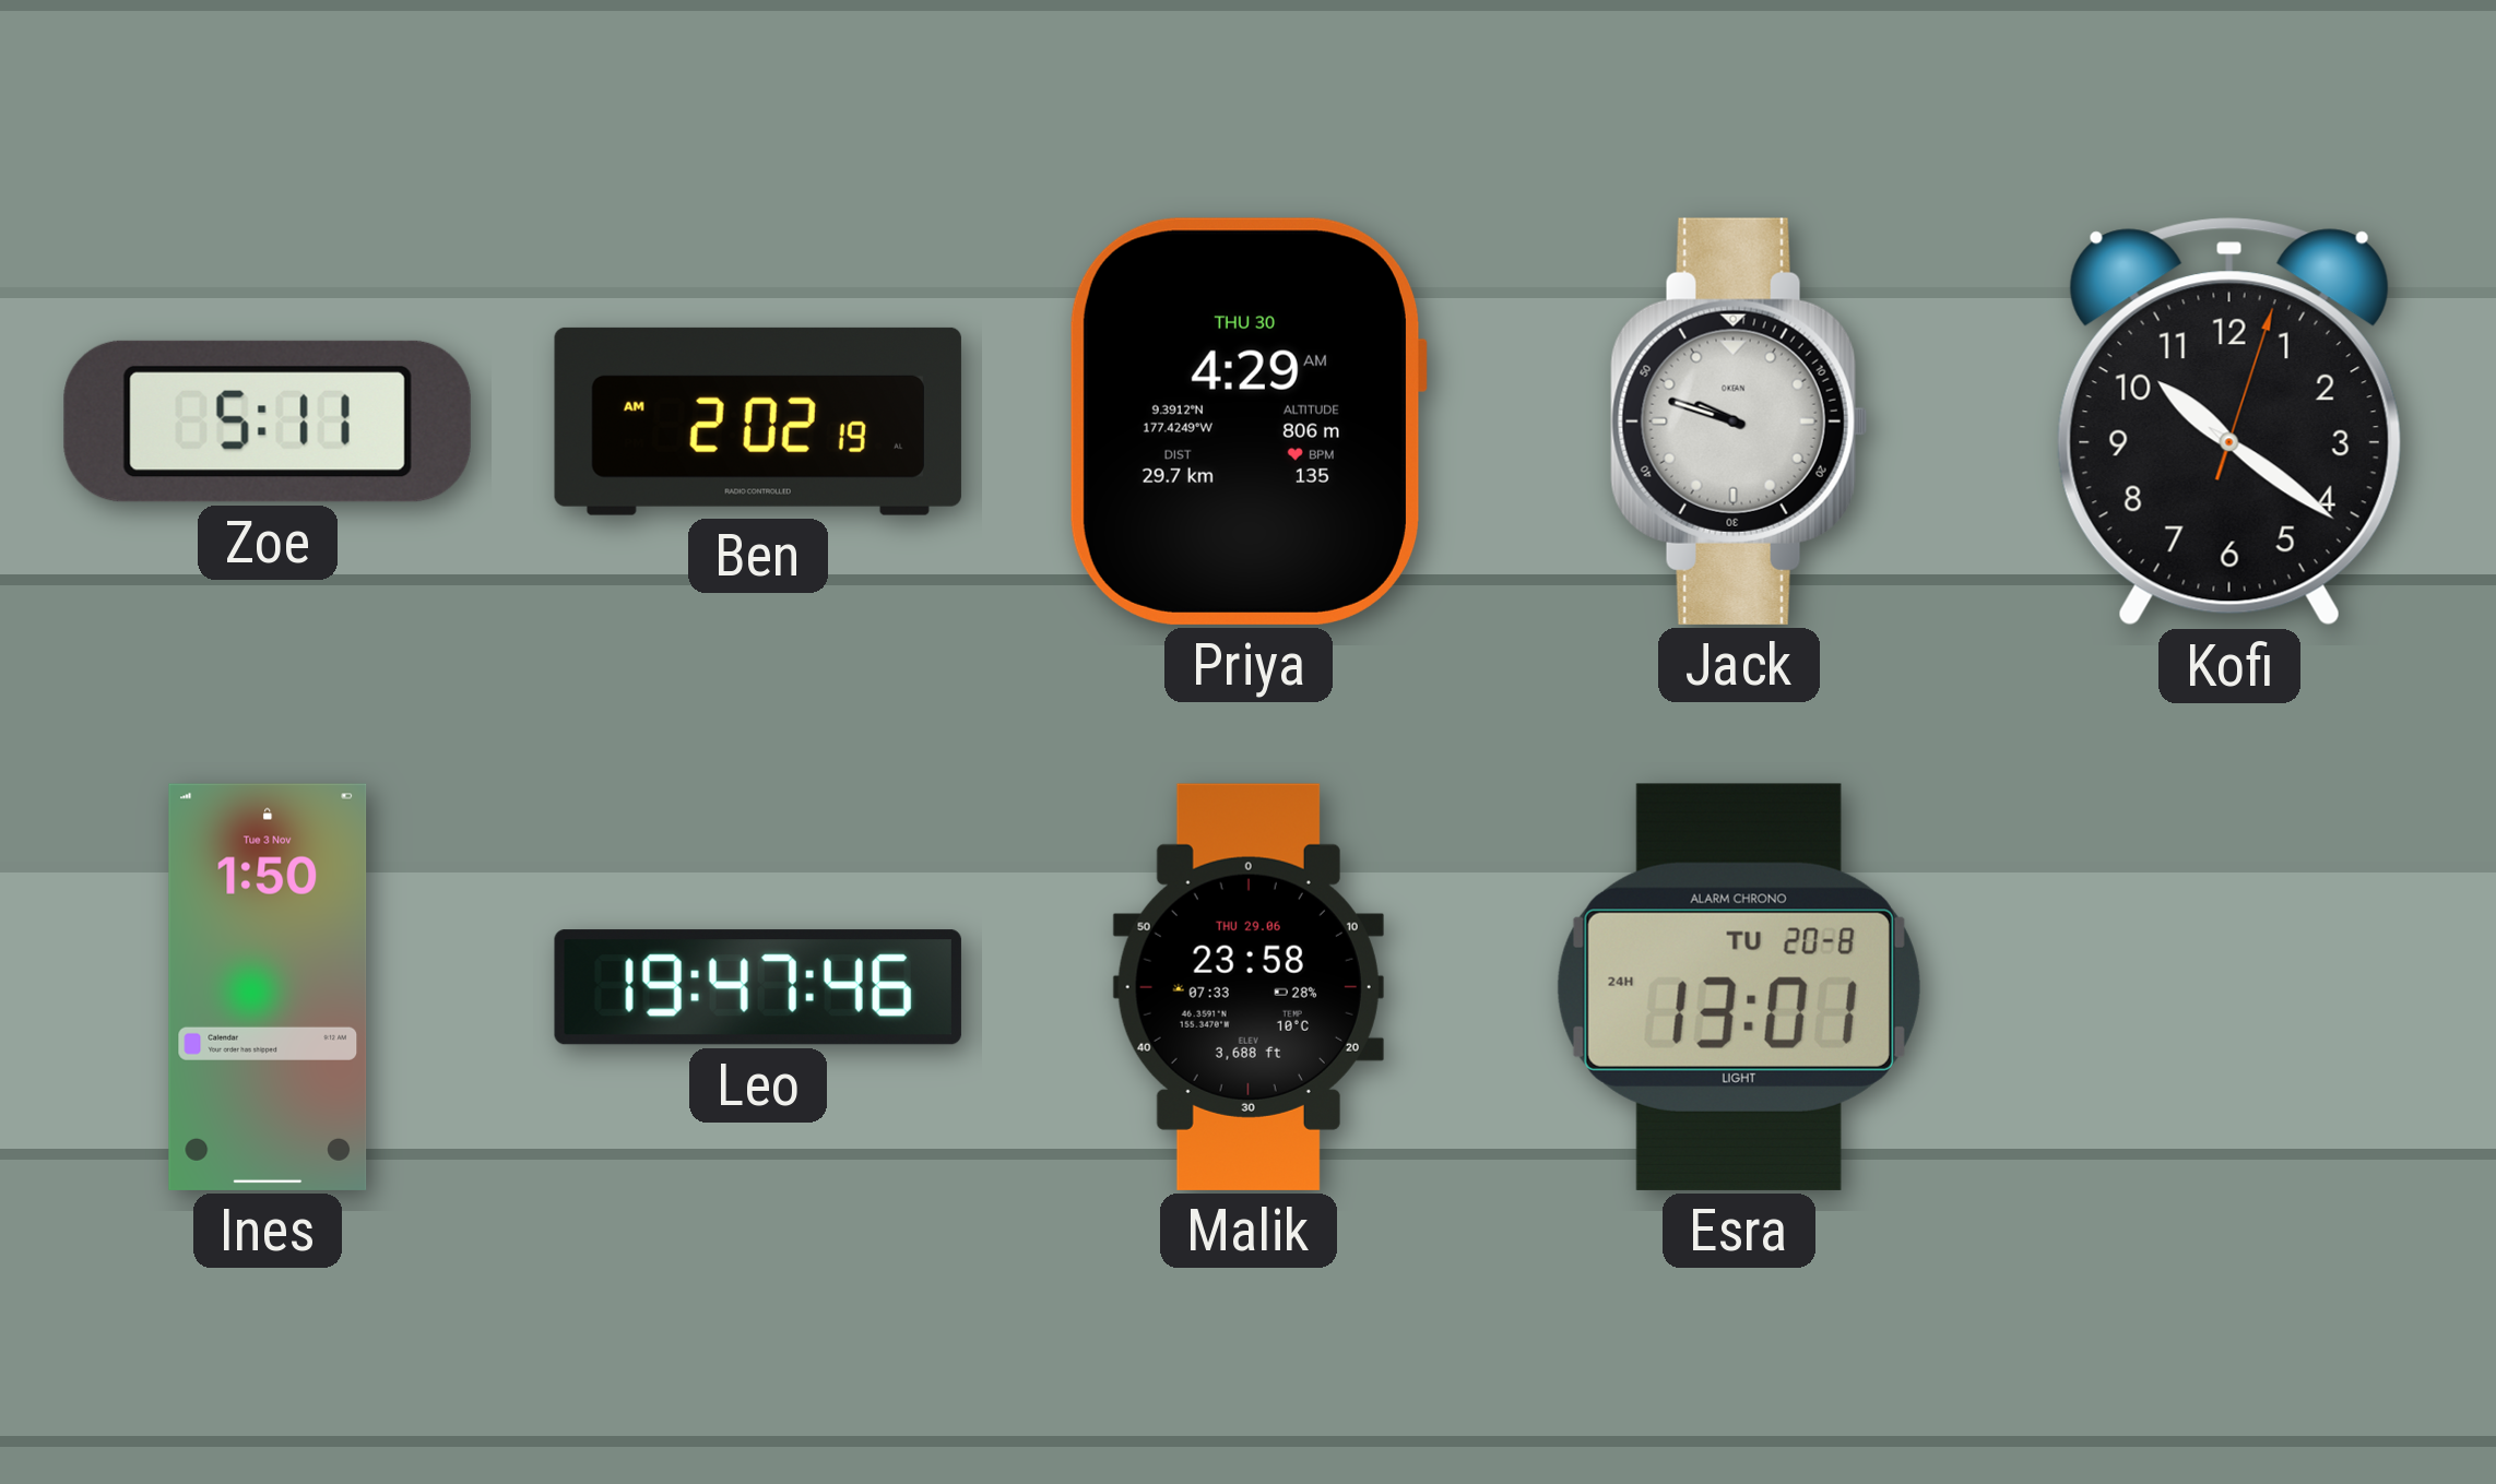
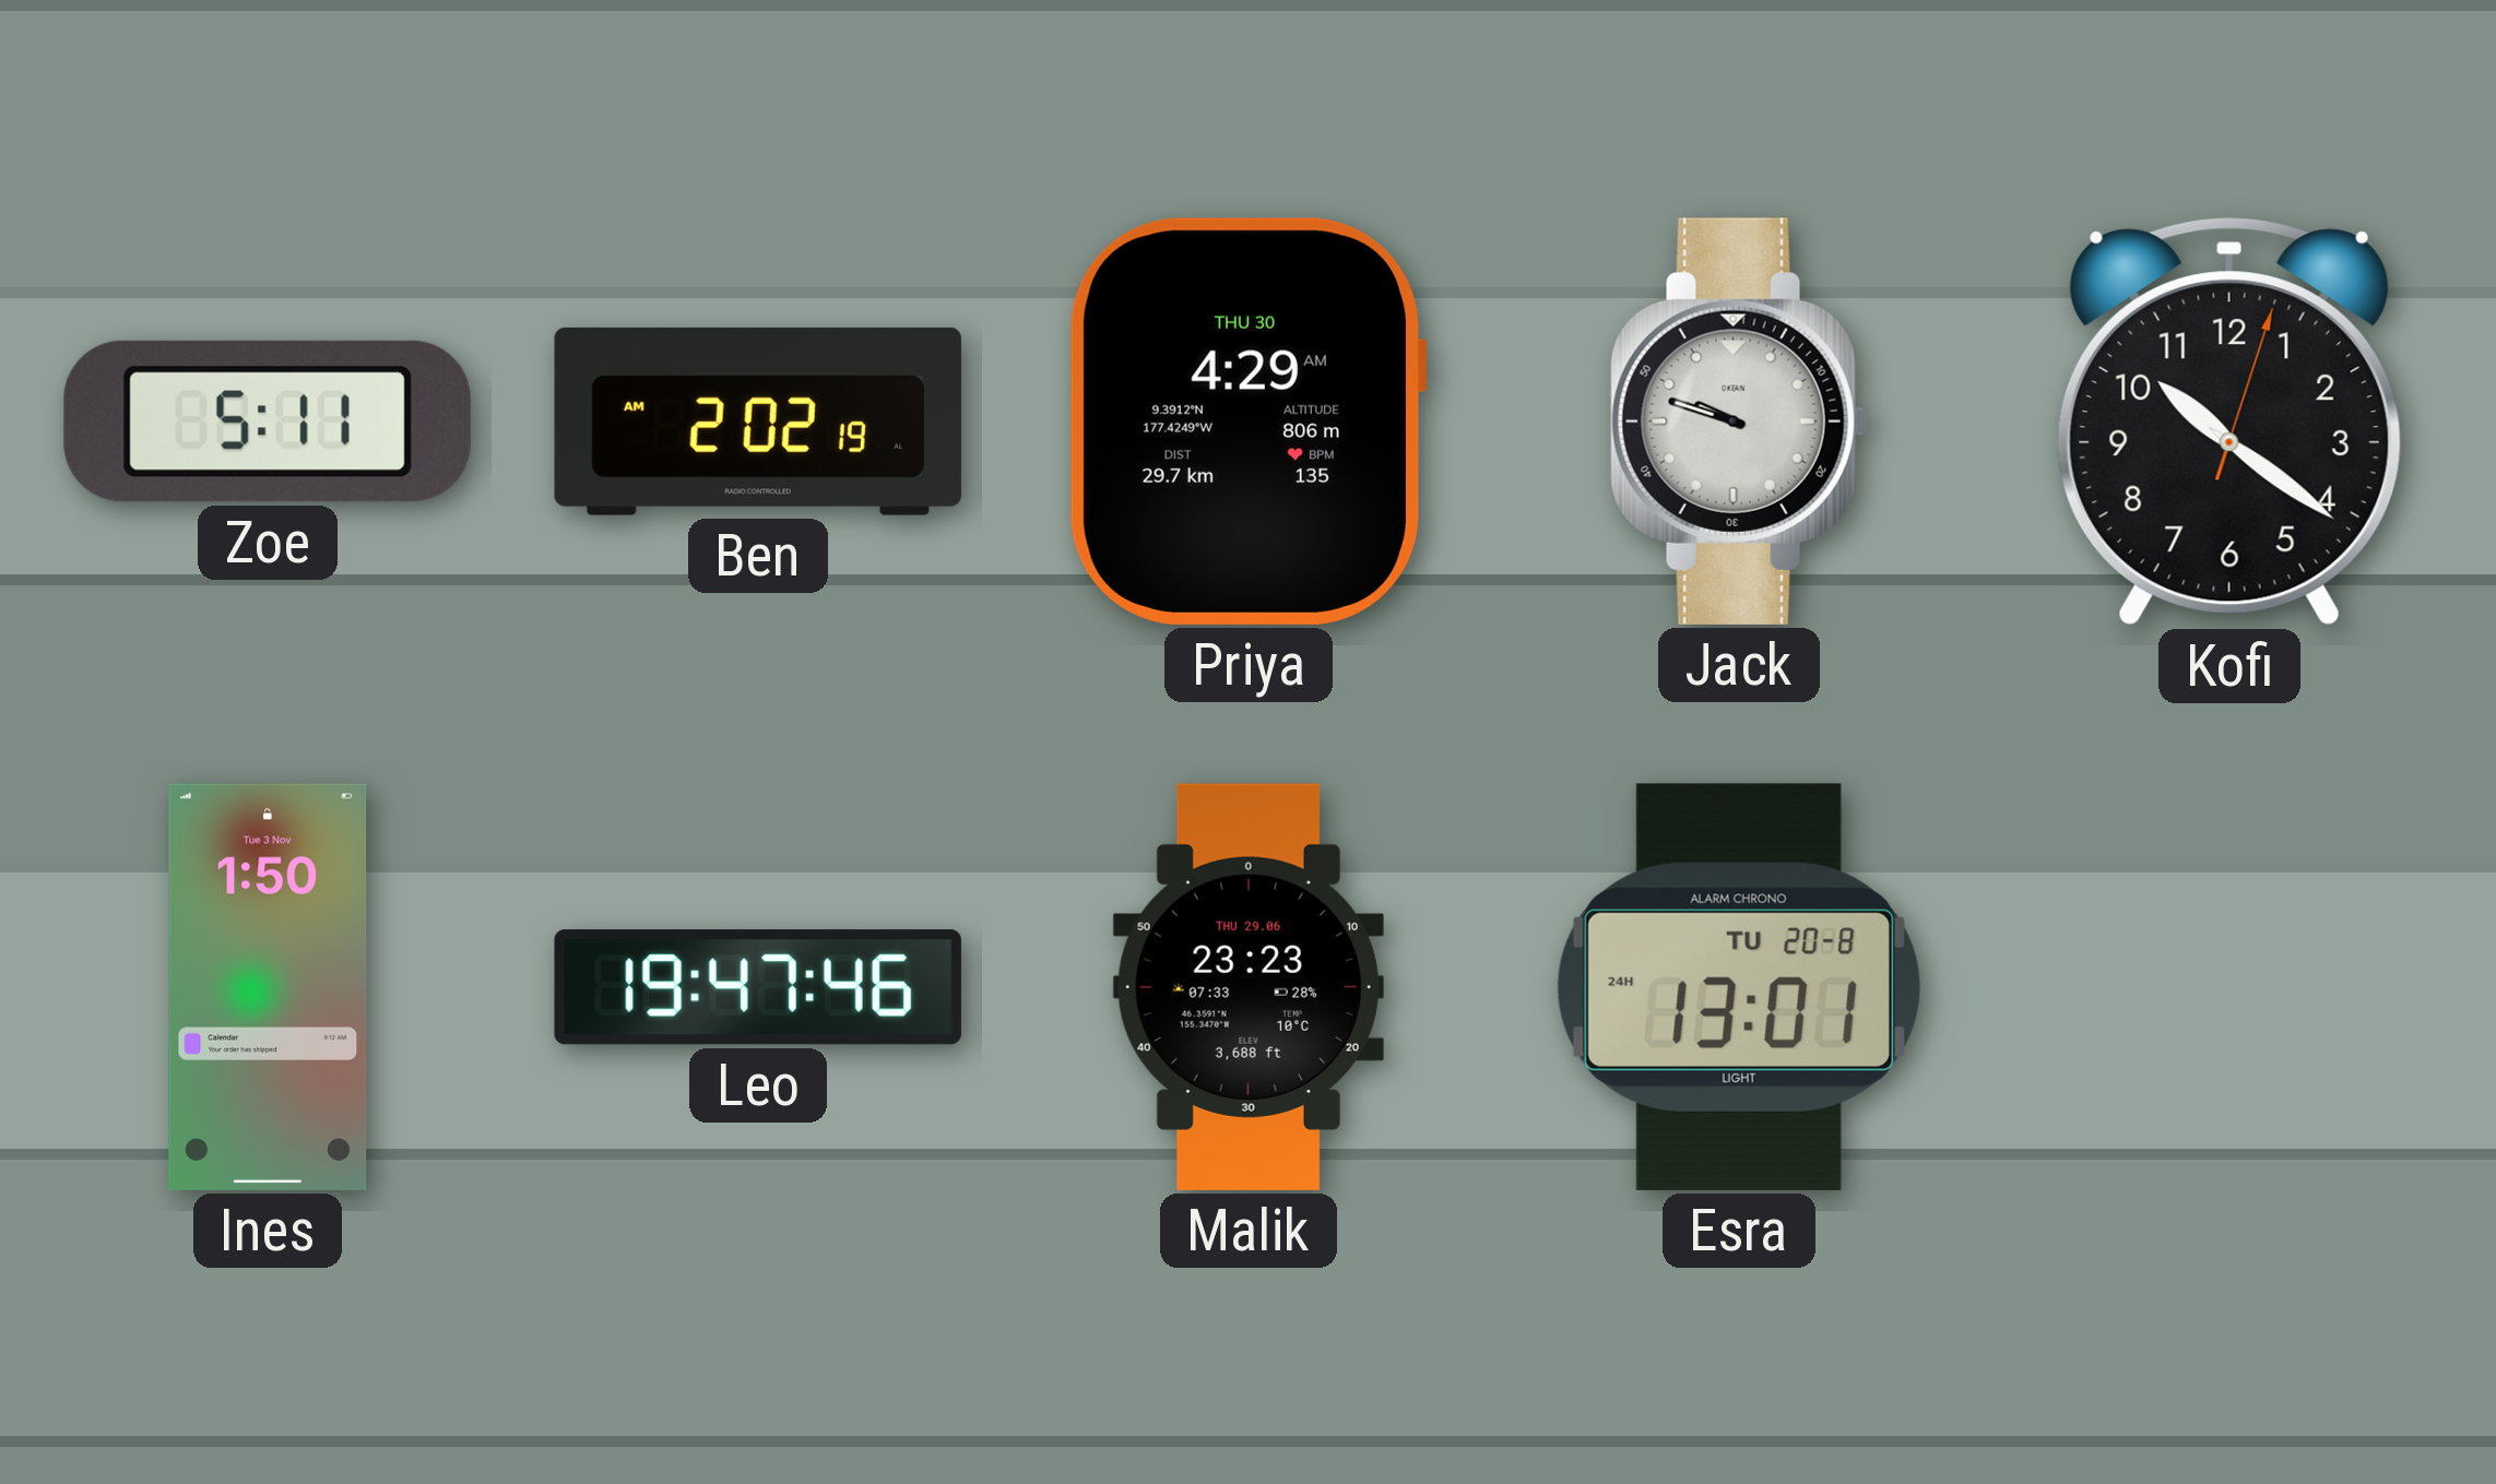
Malik: 23:58 -> 23:23
